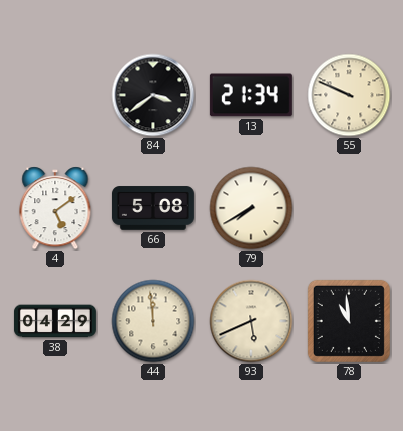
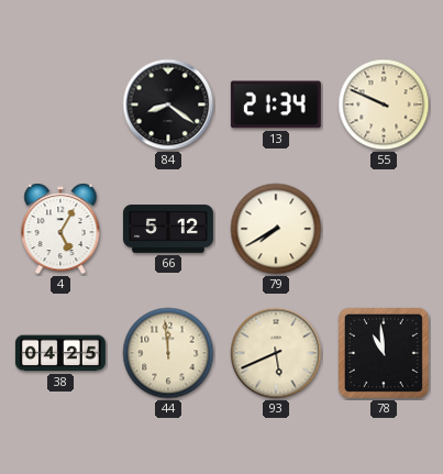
84: 3:39 -> 8:21
4: 5:09 -> 5:05
66: 5:08 -> 5:12
38: 04:29 -> 04:25
